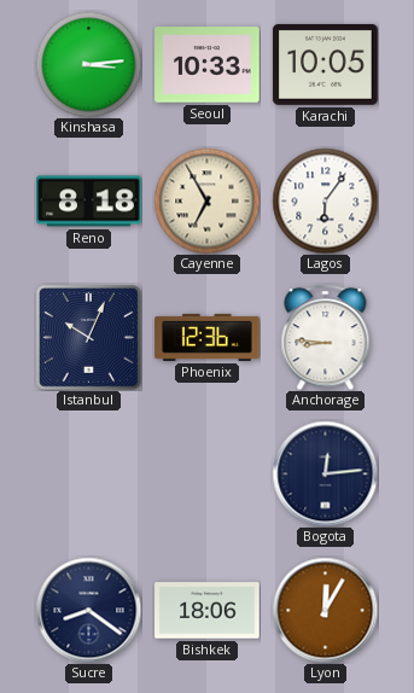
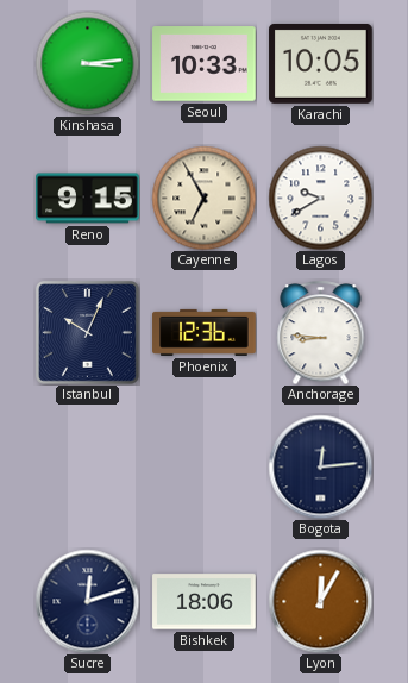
Reno: 8:18 -> 9:15
Lagos: 6:06 -> 9:40
Sucre: 8:21 -> 12:12
